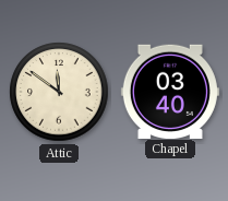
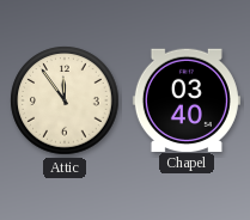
Attic: 11:51 -> 11:54
